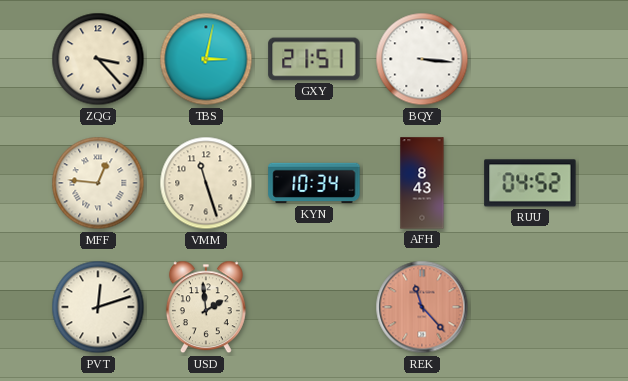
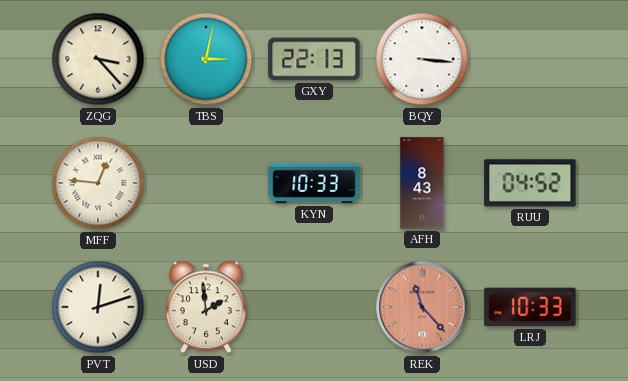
GXY: 21:51 -> 22:13
VMM: 11:27 -> none
KYN: 10:34 -> 10:33
LRJ: none -> 10:33
